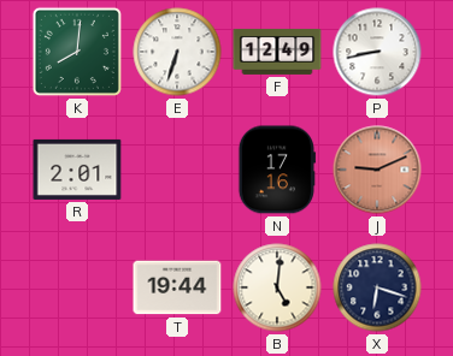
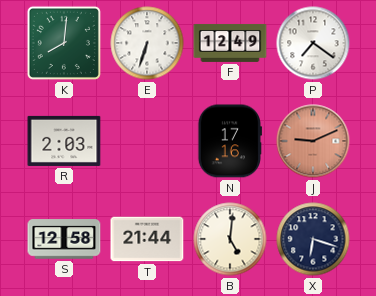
P: 8:43 -> 7:21
R: 2:01 -> 2:03
S: none -> 12:58
T: 19:44 -> 21:44
